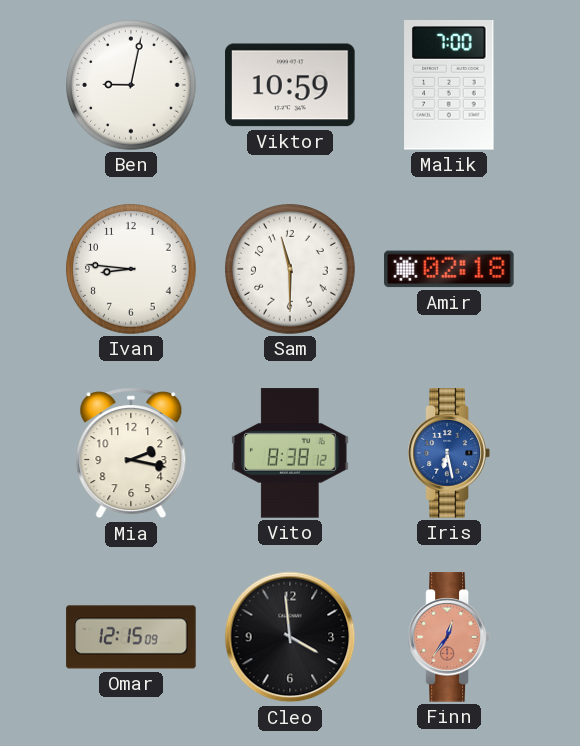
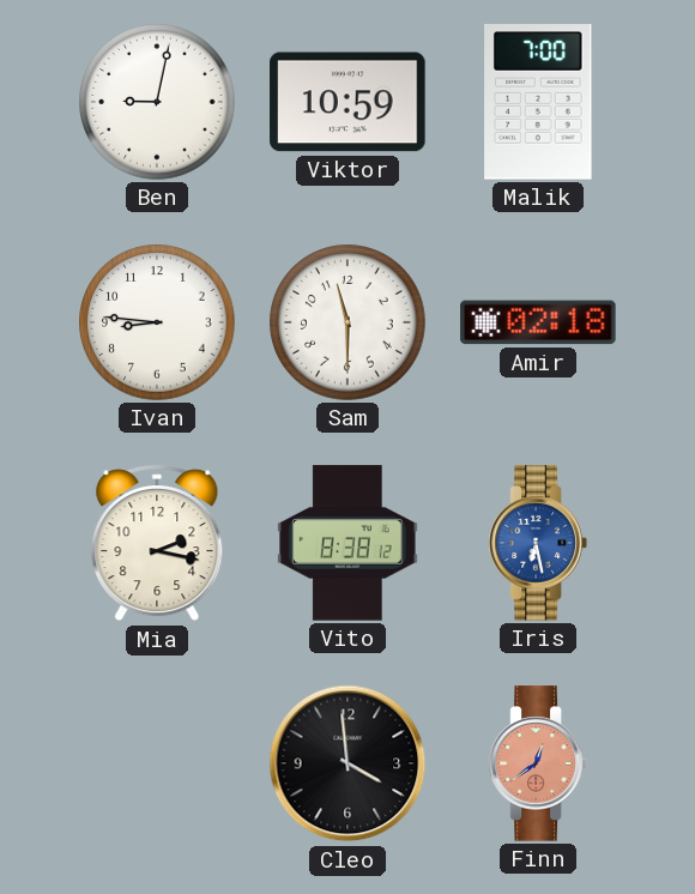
Omar: 12:15 -> none
Finn: 12:36 -> 12:39
